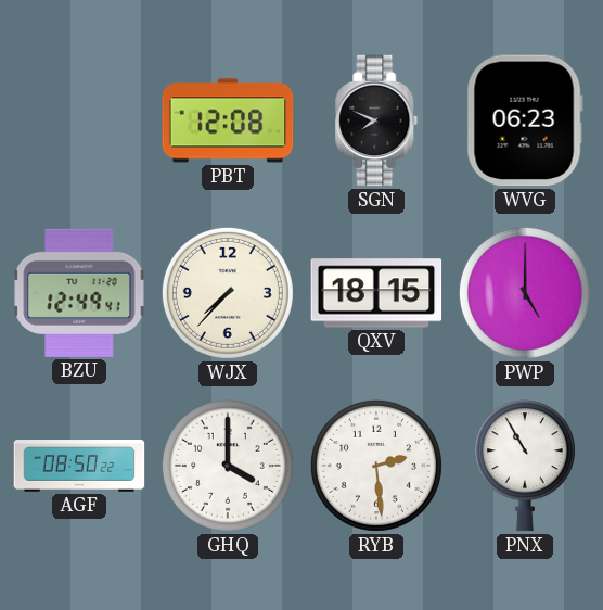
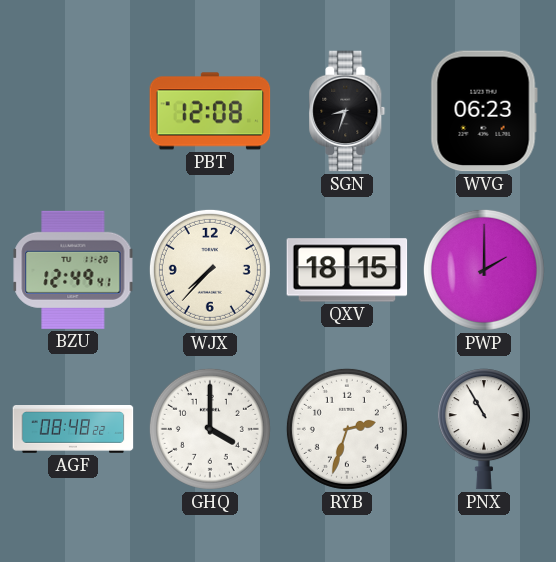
SGN: 7:49 -> 8:33
PWP: 5:00 -> 2:00
AGF: 08:50 -> 08:48
RYB: 2:29 -> 2:33
